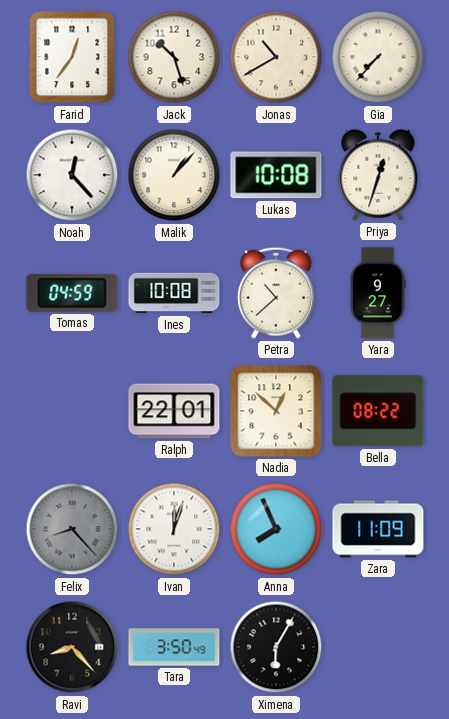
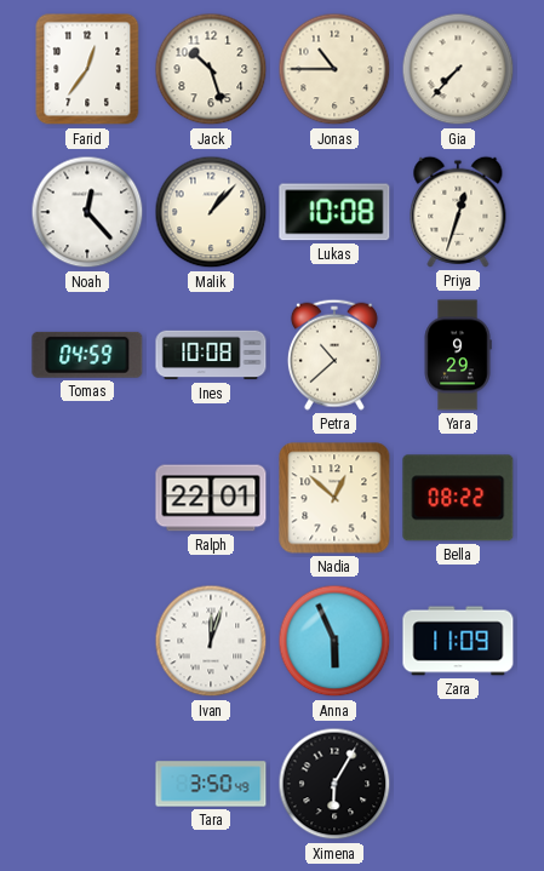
Jonas: 10:40 -> 10:45
Yara: 9:27 -> 9:29
Felix: 8:23 -> none
Anna: 7:56 -> 5:56
Ravi: 8:23 -> none
